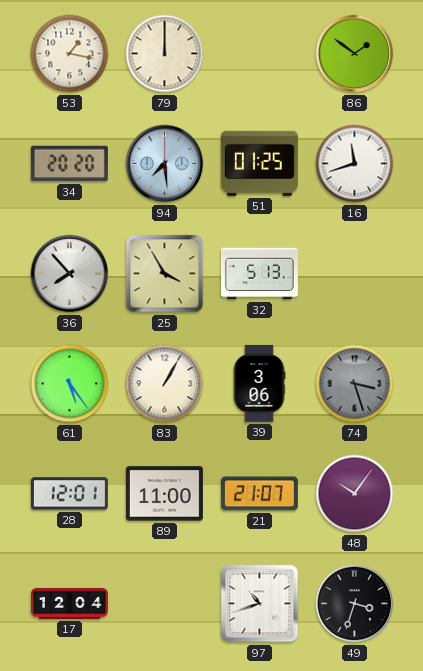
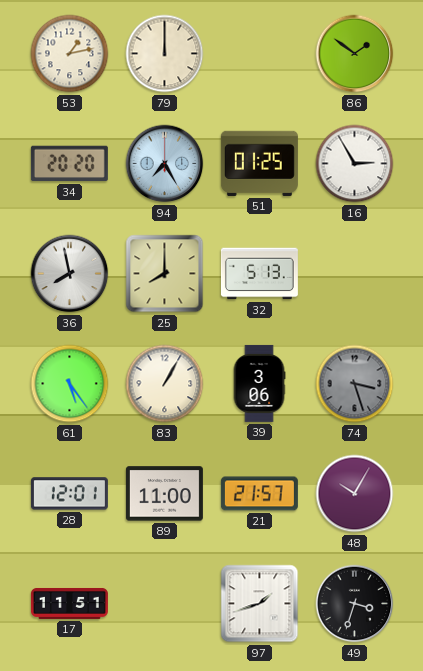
53: 1:17 -> 1:13
94: 7:29 -> 7:25
16: 11:42 -> 2:55
36: 7:53 -> 7:58
25: 3:55 -> 8:00
21: 21:07 -> 21:57
48: 10:06 -> 10:05
17: 12:04 -> 11:51
97: 10:42 -> 1:42
